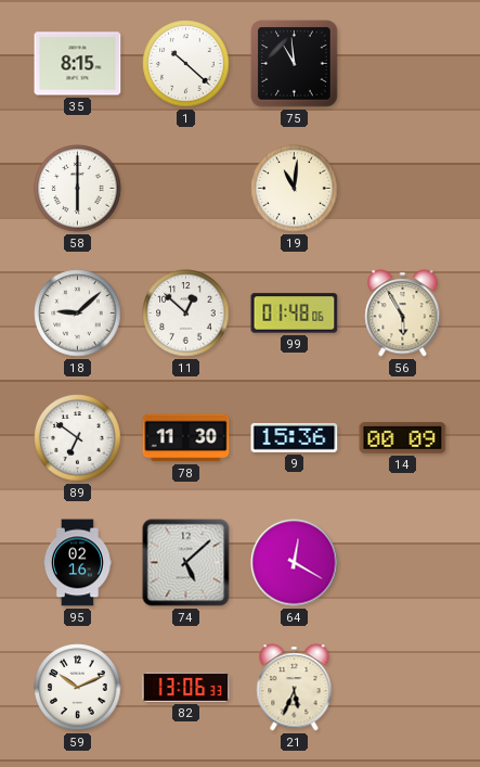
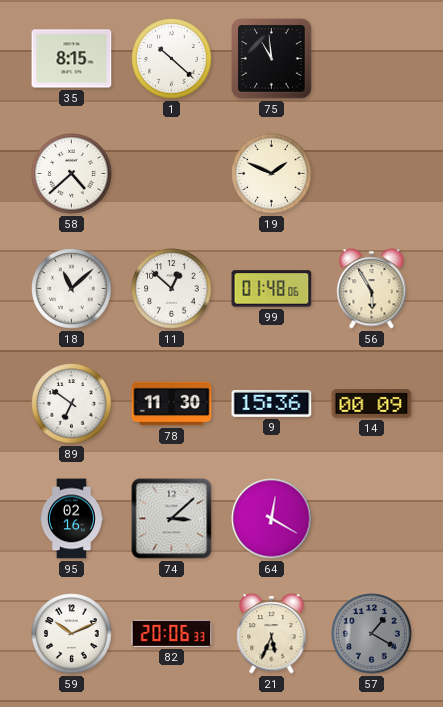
58: 6:00 -> 4:38
19: 11:01 -> 1:49
18: 9:08 -> 11:08
74: 5:08 -> 3:08
82: 13:06 -> 20:06
57: none -> 1:20
